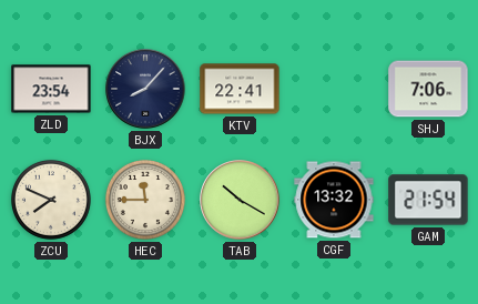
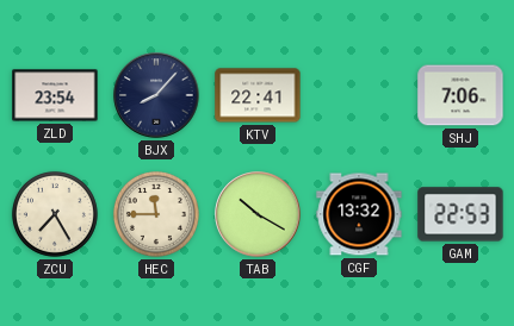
ZCU: 7:49 -> 7:25
GAM: 21:54 -> 22:53
